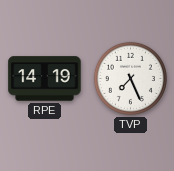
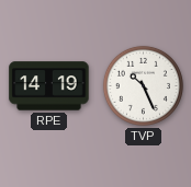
TVP: 7:26 -> 10:26
